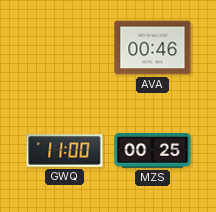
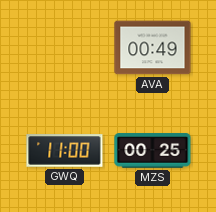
AVA: 00:46 -> 00:49
